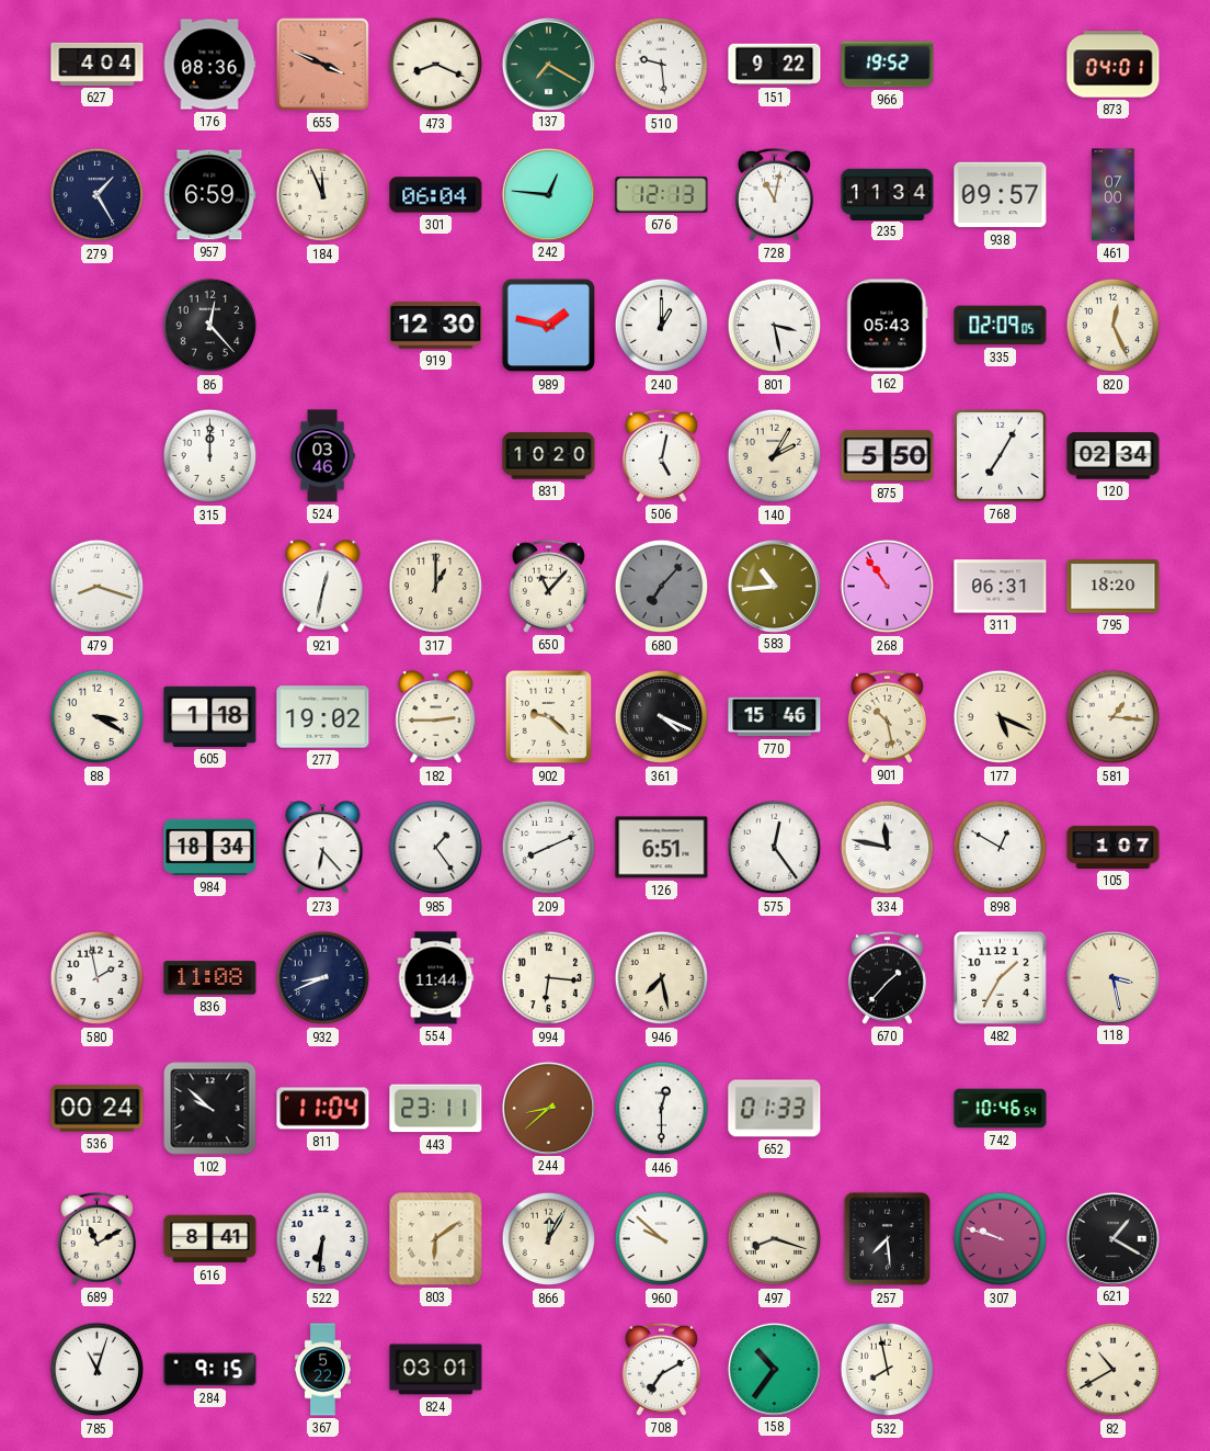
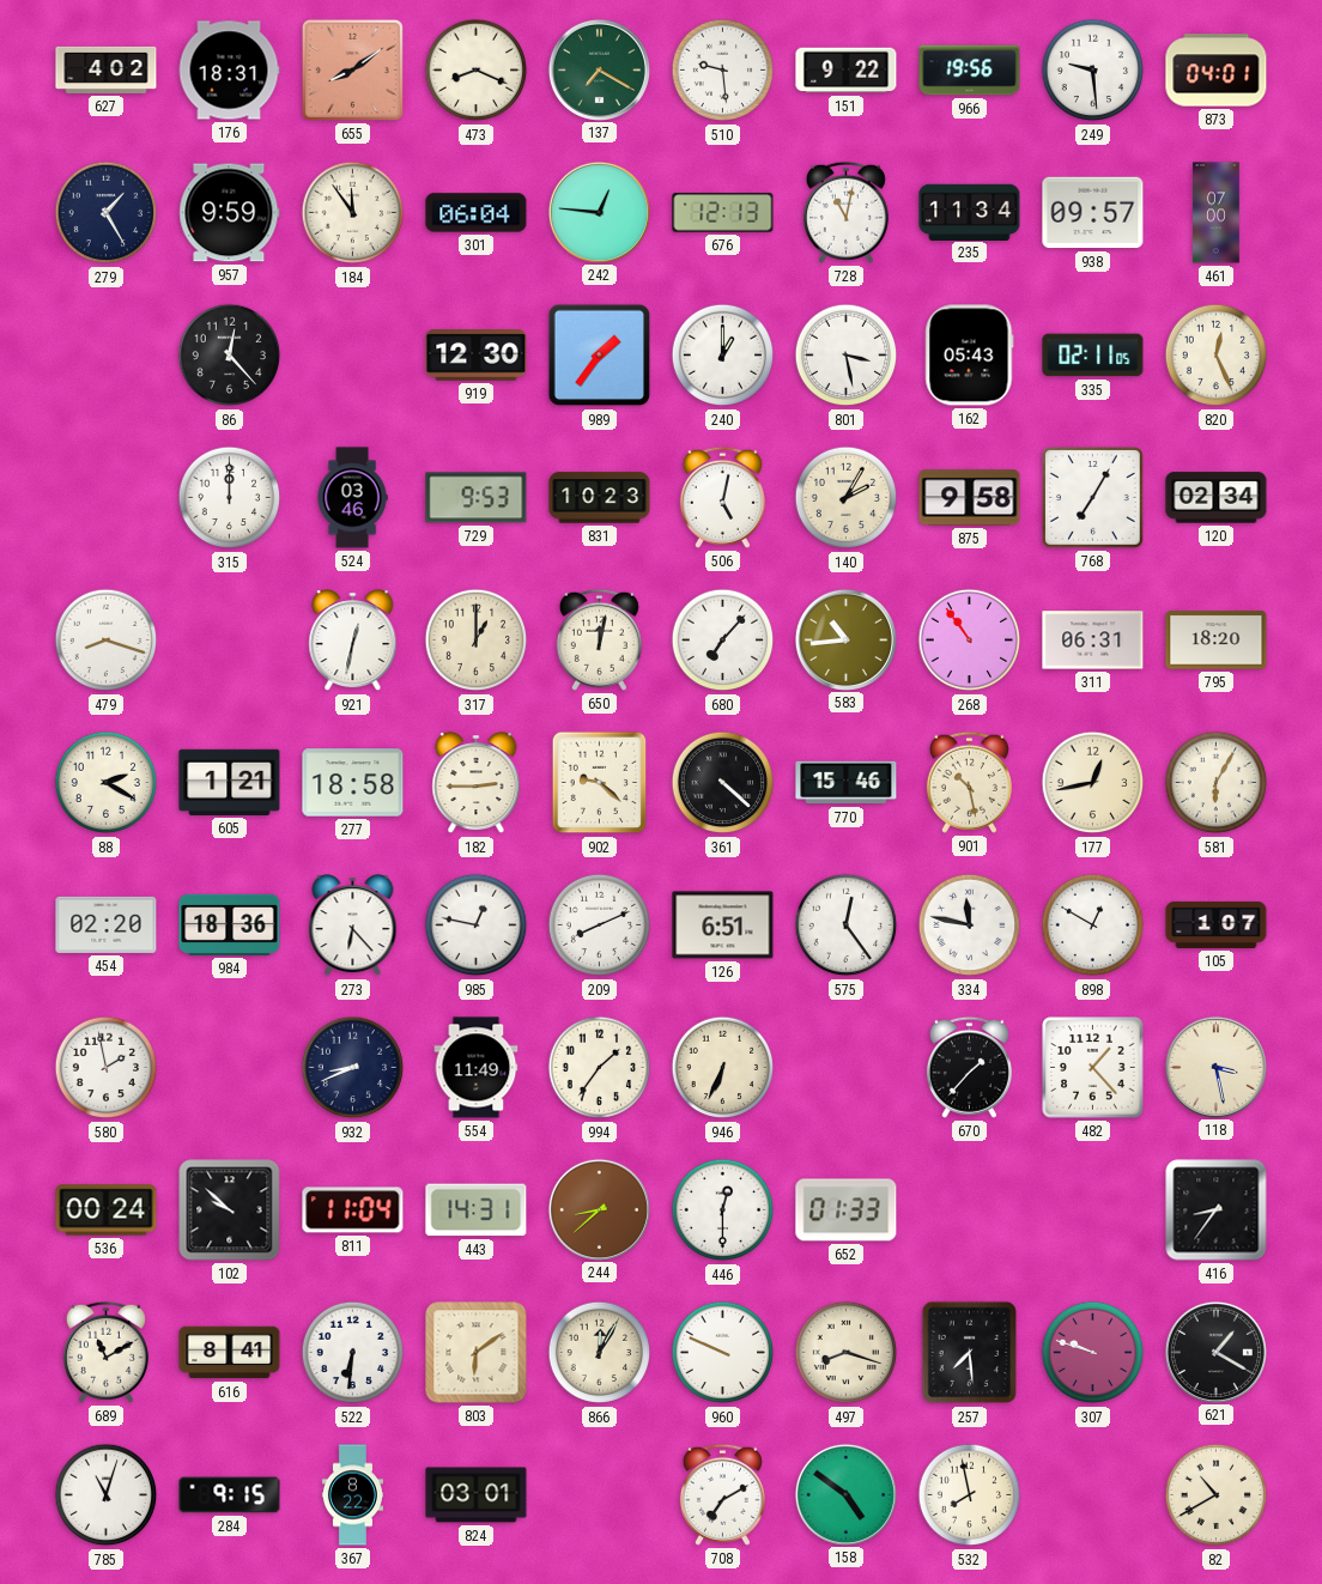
627: 4:04 -> 4:02
176: 08:36 -> 18:31
655: 3:49 -> 8:09
966: 19:52 -> 19:56
249: none -> 9:29
957: 6:59 -> 9:59
184: 11:56 -> 11:54
989: 1:47 -> 1:36
335: 02:09 -> 02:11
729: none -> 9:53
831: 10:20 -> 10:23
875: 5:50 -> 9:58
650: 11:07 -> 12:02
680 dial: grey -> white
88: 3:20 -> 2:20
605: 1:18 -> 1:21
277: 19:02 -> 18:58
361: 4:19 -> 4:22
177: 5:19 -> 12:43
581: 1:16 -> 6:05
454: none -> 02:20
984: 18:34 -> 18:36
985: 1:24 -> 12:47
836: 11:08 -> none
554: 11:44 -> 11:49
994: 6:16 -> 1:36
946: 7:28 -> 6:34
482: 1:35 -> 1:23
443: 23:11 -> 14:31
742: 10:46 -> none
416: none -> 8:36
960: 9:52 -> 9:49
367: 5:22 -> 8:22
158: 10:36 -> 4:51
